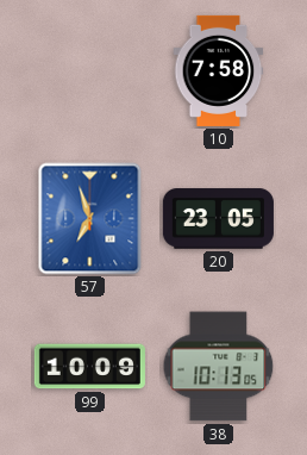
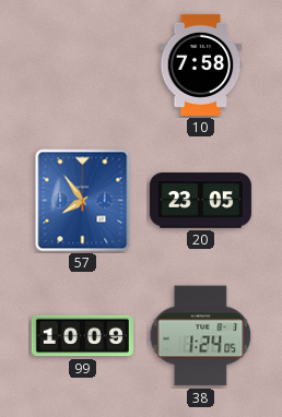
57: 6:57 -> 7:54
38: 10:13 -> 1:24
